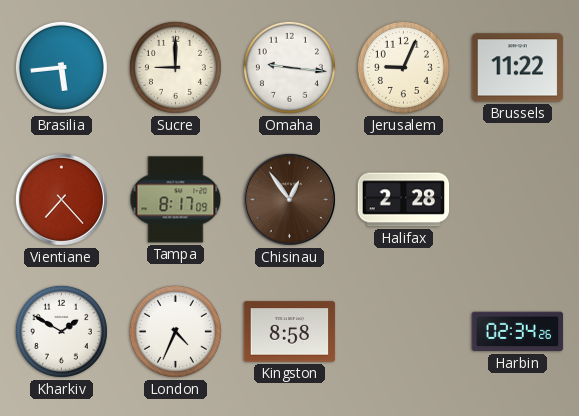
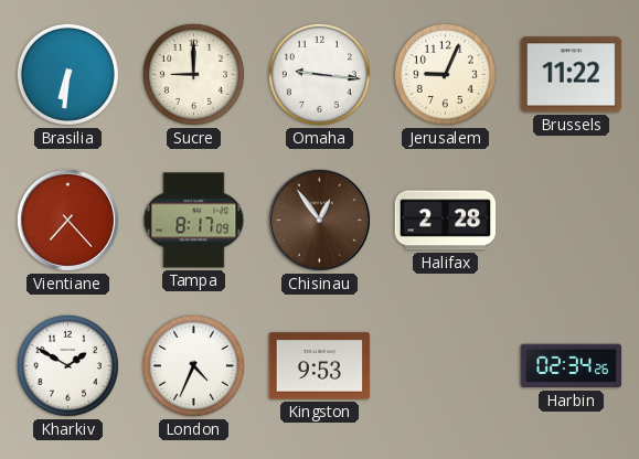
Brasilia: 5:44 -> 6:31
Kingston: 8:58 -> 9:53
